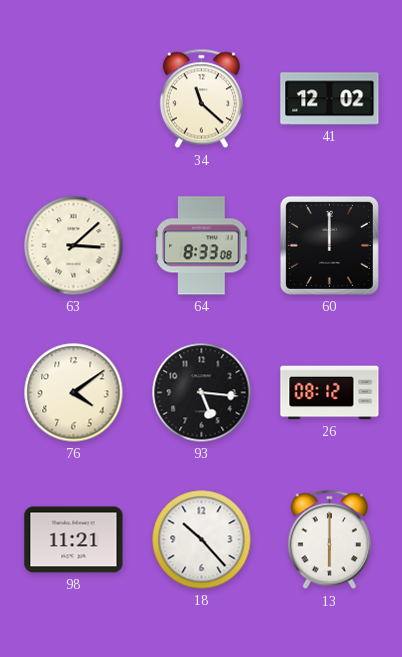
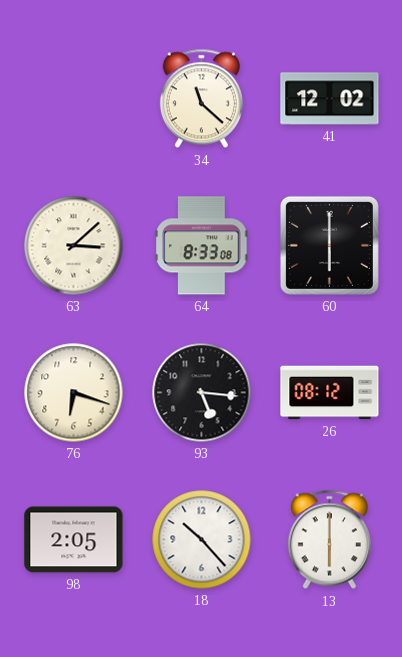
60: 12:00 -> 6:00
76: 4:09 -> 6:18
98: 11:21 -> 2:05
